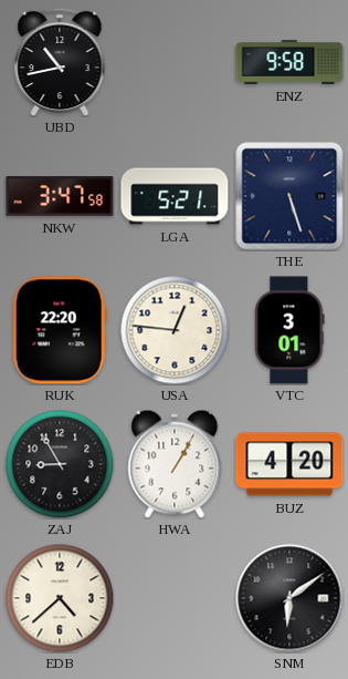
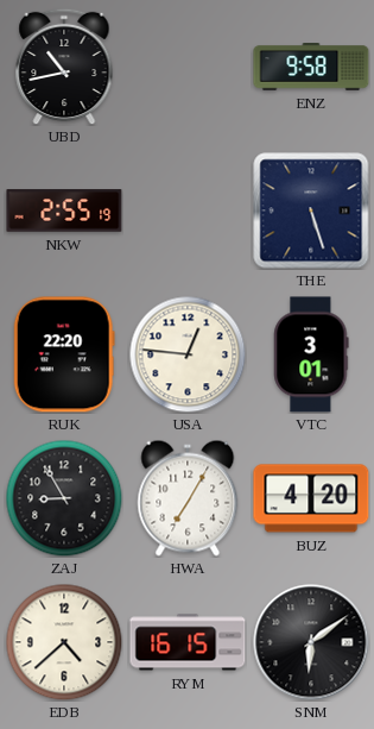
NKW: 3:47 -> 2:55
LGA: 5:21 -> none
HWA: 1:05 -> 7:05
RYM: none -> 16:15
